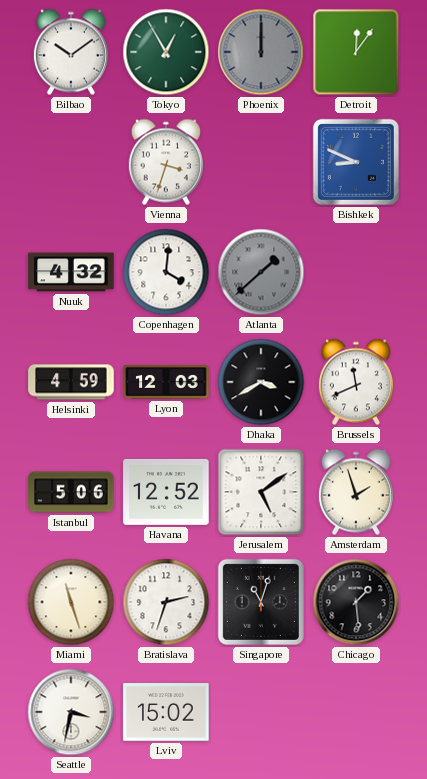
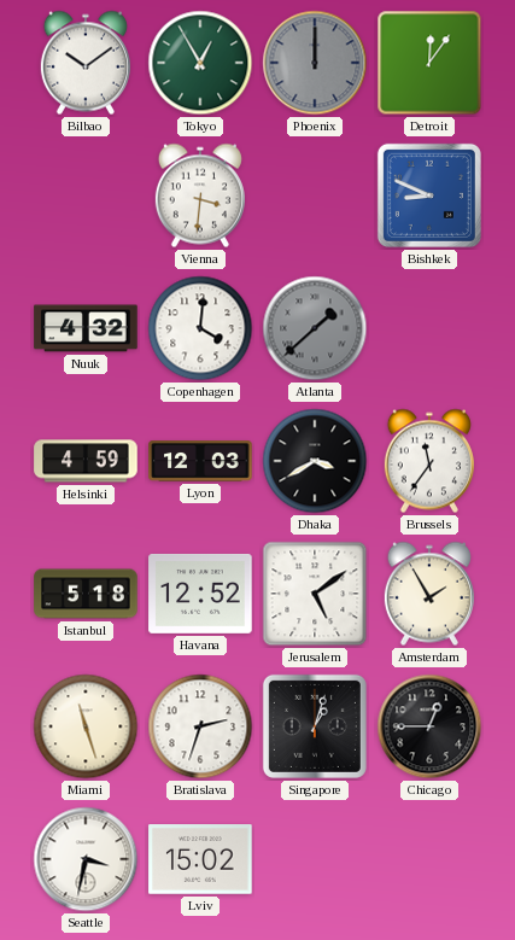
Vienna: 3:33 -> 3:31
Brussels: 11:41 -> 11:36
Istanbul: 5:06 -> 5:18
Amsterdam: 1:57 -> 1:55
Singapore: 11:03 -> 1:03
Chicago: 1:29 -> 12:45
